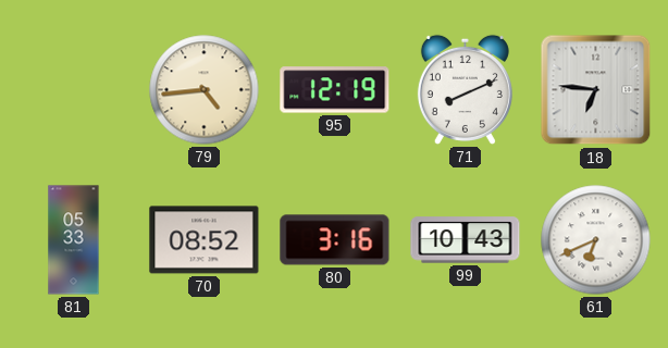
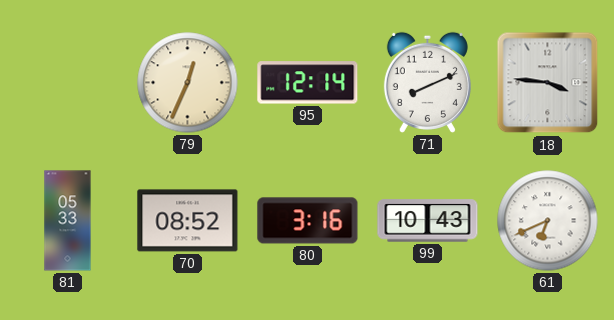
79: 4:44 -> 12:34
95: 12:19 -> 12:14
18: 6:46 -> 3:46
